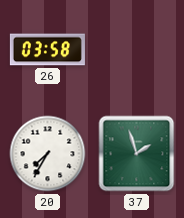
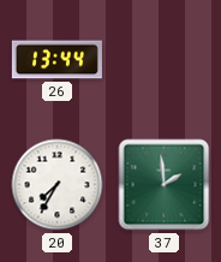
26: 03:58 -> 13:44
37: 1:57 -> 1:59
